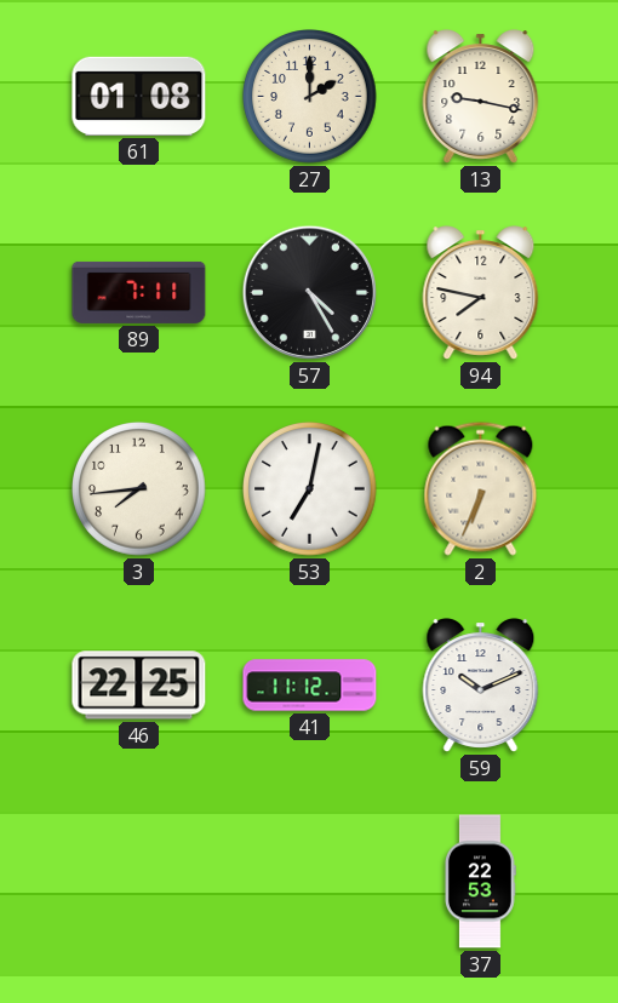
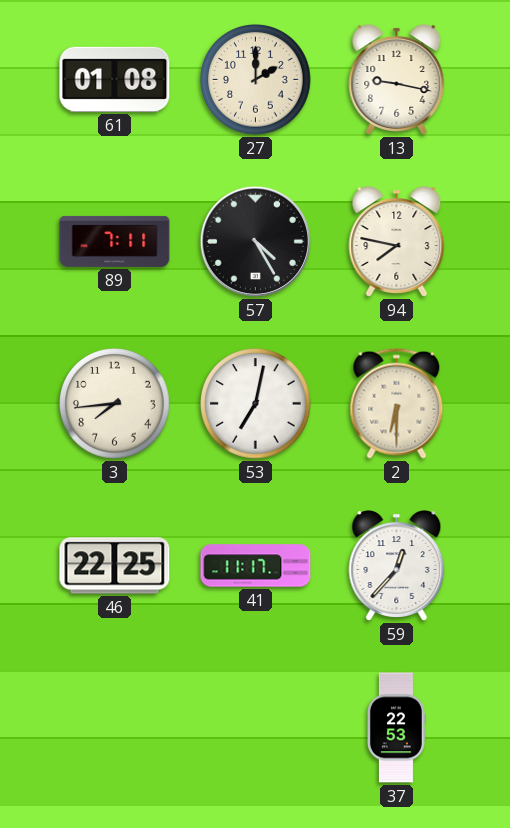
2: 6:34 -> 6:30
41: 11:12 -> 11:17
59: 10:11 -> 12:37
